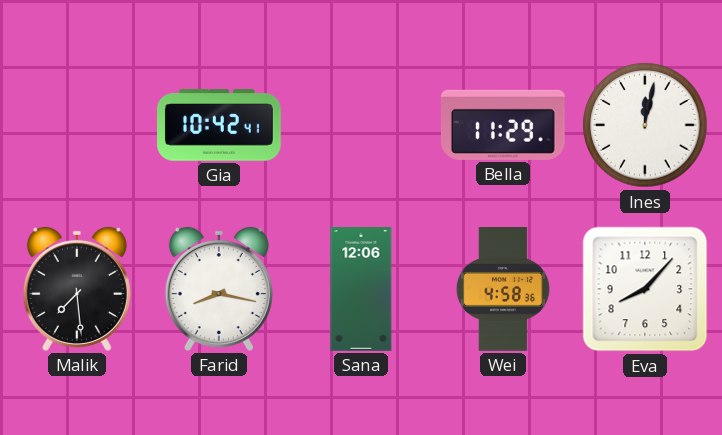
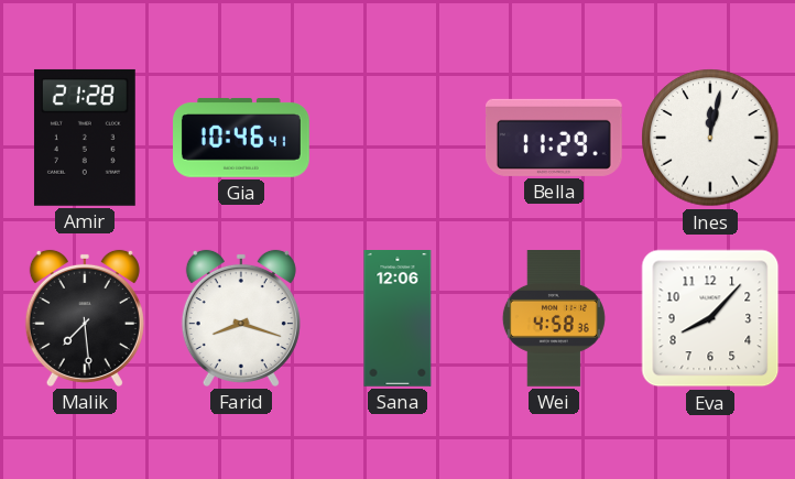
Amir: none -> 21:28
Gia: 10:42 -> 10:46
Farid: 8:17 -> 8:18
